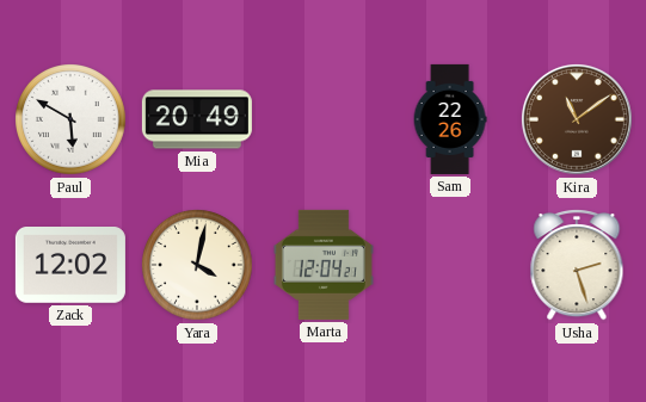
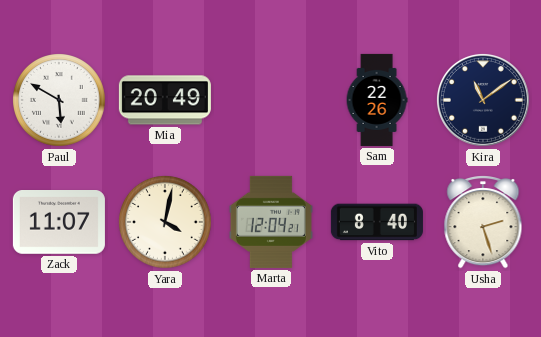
Kira dial: brown -> navy
Zack: 12:02 -> 11:07
Vito: none -> 8:40
